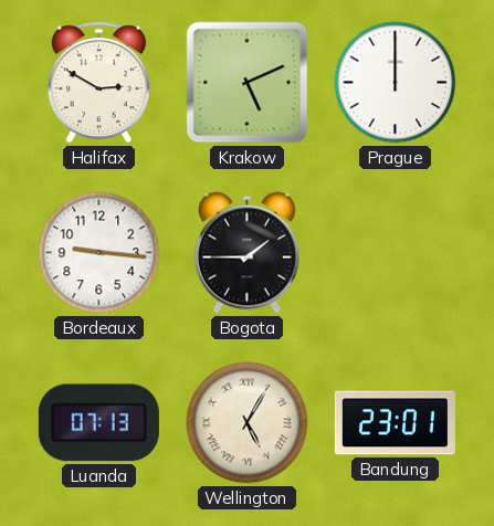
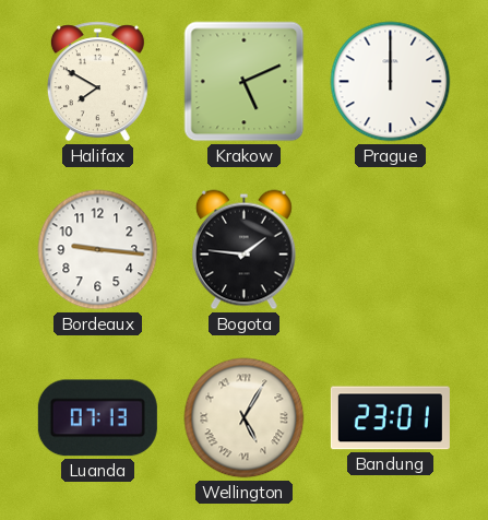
Halifax: 2:50 -> 7:50
Bogota: 1:45 -> 1:46
